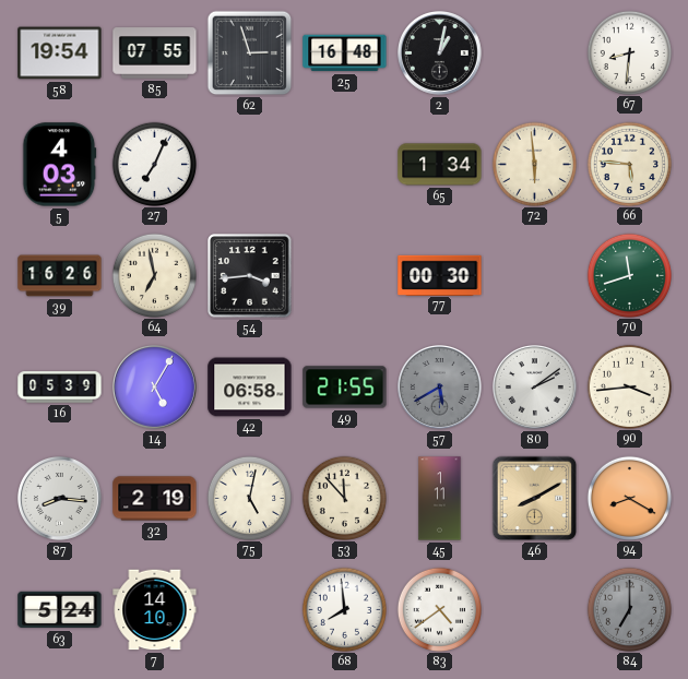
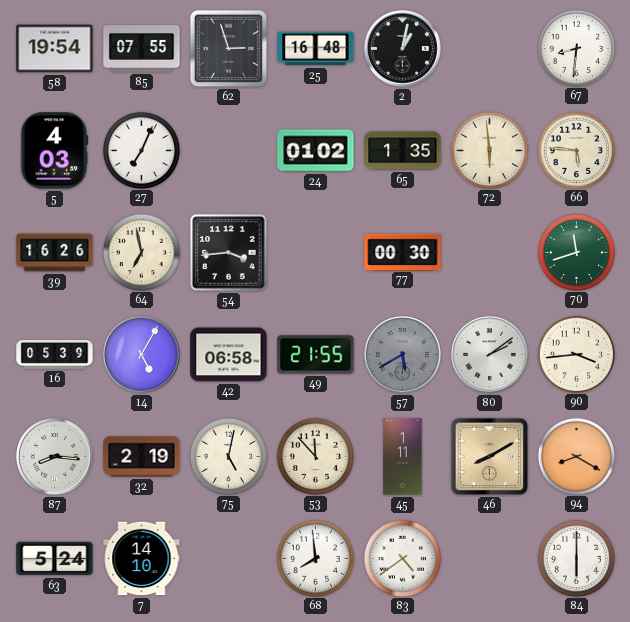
24: none -> 01:02
65: 1:34 -> 1:35
84: 7:00 -> 6:00
84 dial: grey -> white
